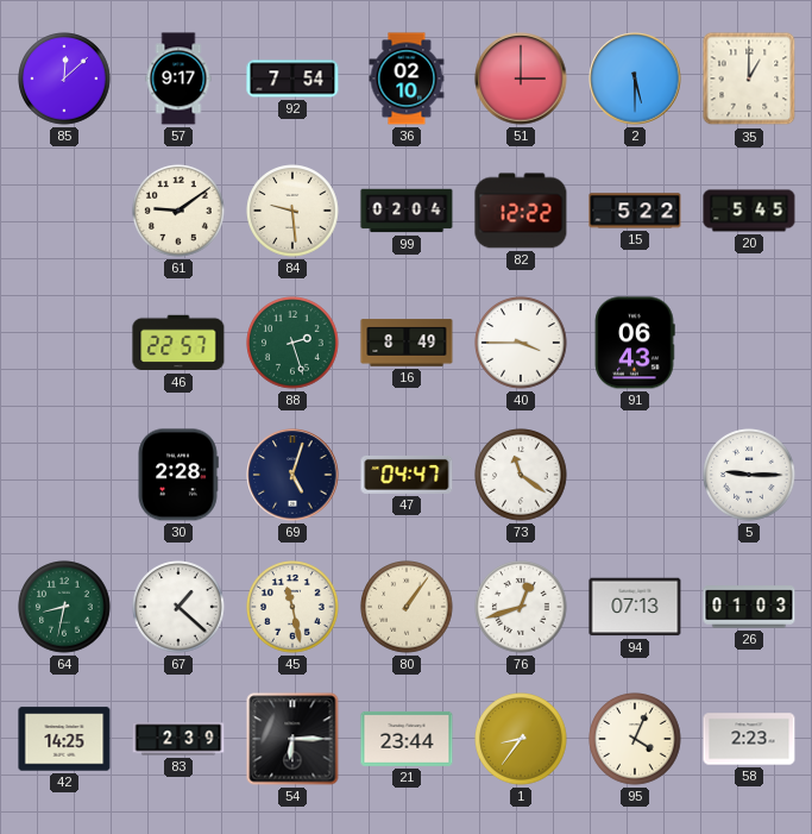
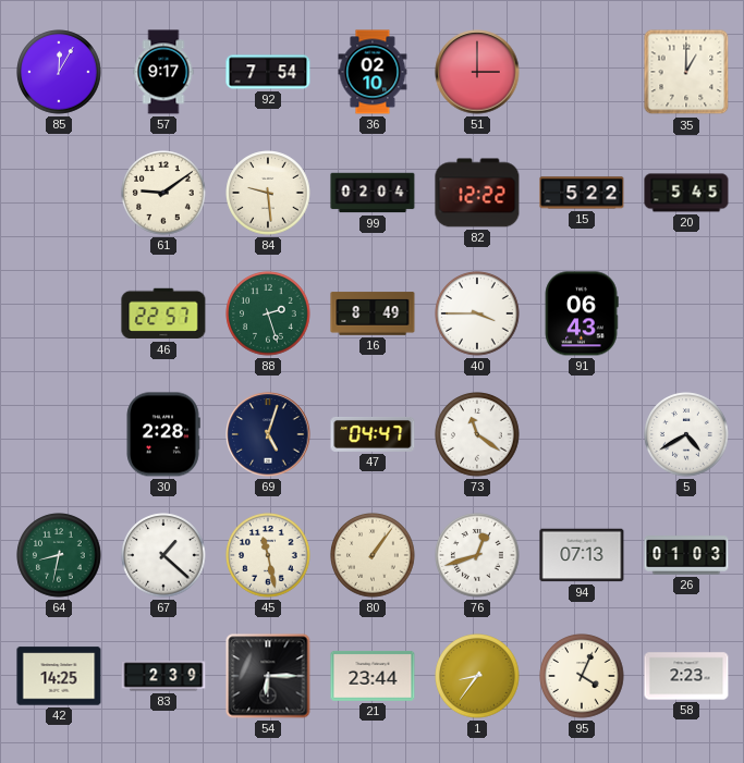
85: 12:08 -> 12:05
2: 5:30 -> none
5: 9:15 -> 4:40
